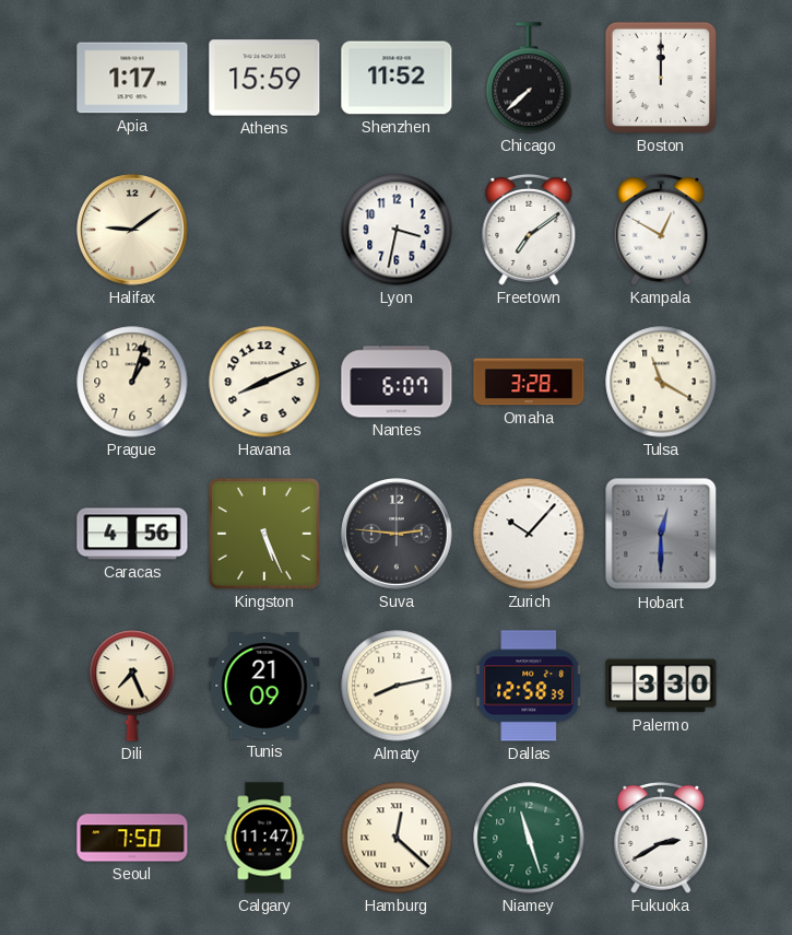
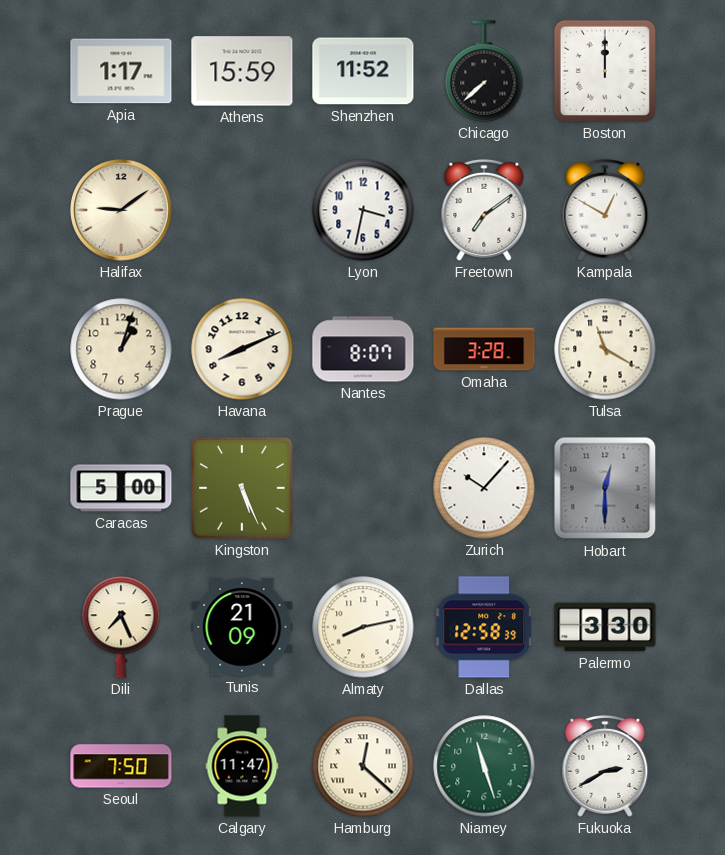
Nantes: 6:07 -> 8:07
Caracas: 4:56 -> 5:00
Suva: 2:46 -> none
